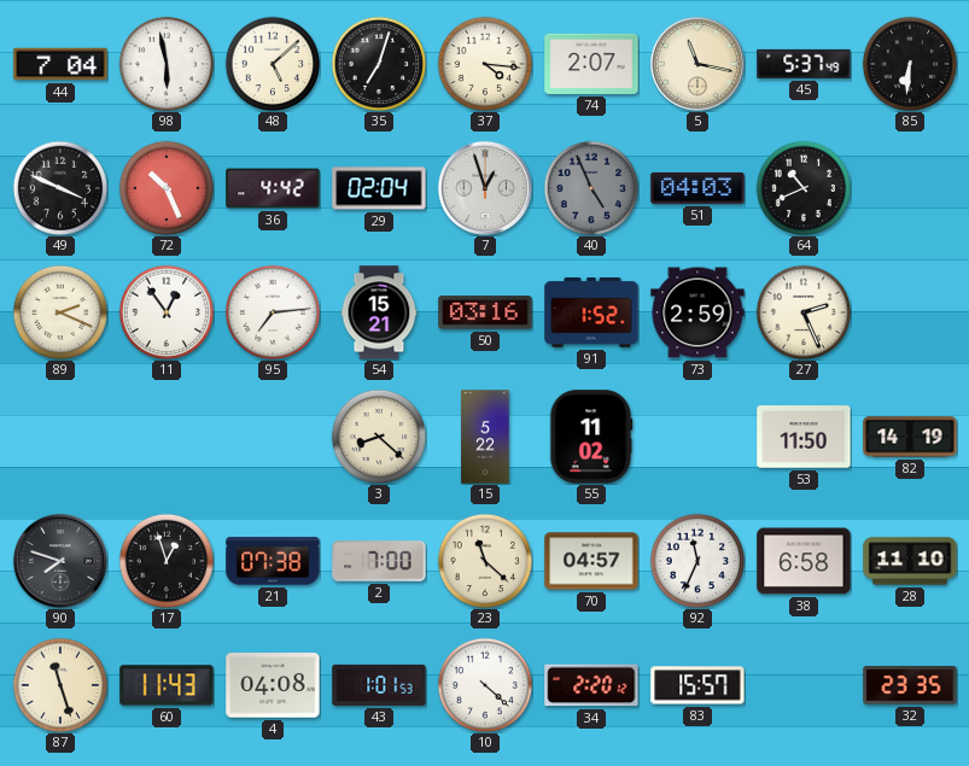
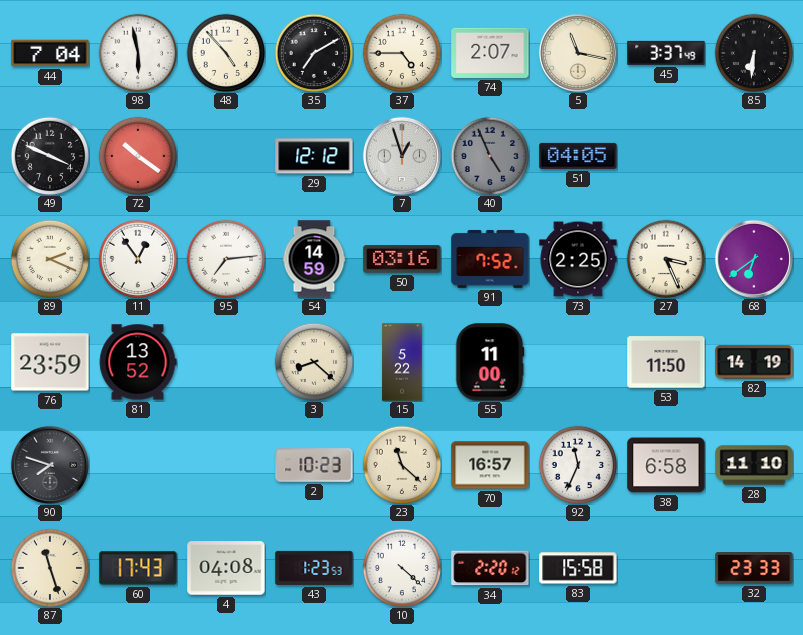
48: 5:08 -> 4:53
35: 7:03 -> 7:10
37: 4:16 -> 4:45
45: 5:37 -> 3:37
72: 10:26 -> 10:21
36: 4:42 -> none
29: 02:04 -> 12:12
51: 04:03 -> 04:05
64: 10:41 -> none
54: 15:21 -> 14:59
91: 1:52 -> 7:52
73: 2:59 -> 2:25
27: 2:26 -> 3:26
68: none -> 6:39
76: none -> 23:59
81: none -> 13:52
55: 11:02 -> 11:00
17: 12:57 -> none
21: 07:38 -> none
2: 7:00 -> 10:23
70: 04:57 -> 16:57
60: 11:43 -> 17:43
43: 1:01 -> 1:23
83: 15:57 -> 15:58
32: 23:35 -> 23:33
